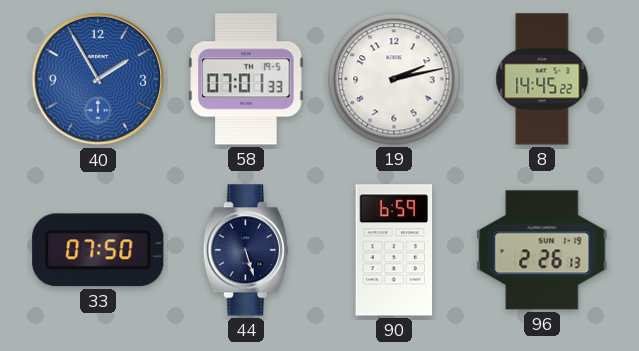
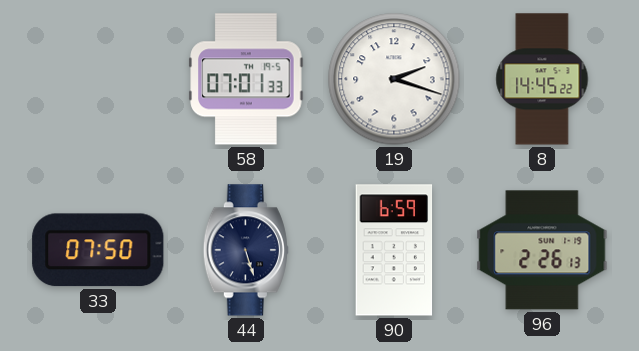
40: 1:55 -> none
19: 2:13 -> 2:18
